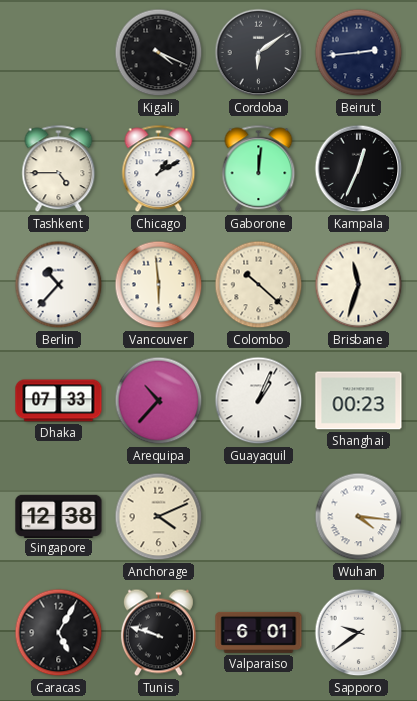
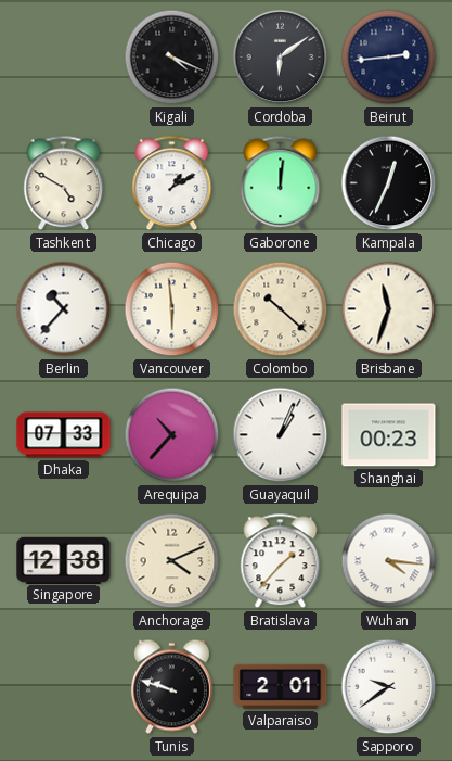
Tashkent: 4:45 -> 4:50
Bratislava: none -> 1:37
Caracas: 5:05 -> none
Valparaiso: 6:01 -> 2:01
